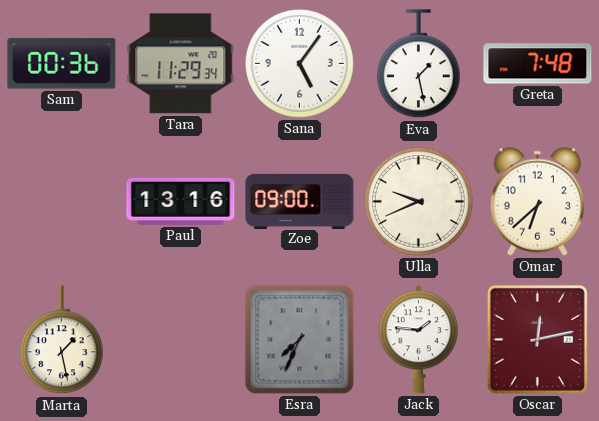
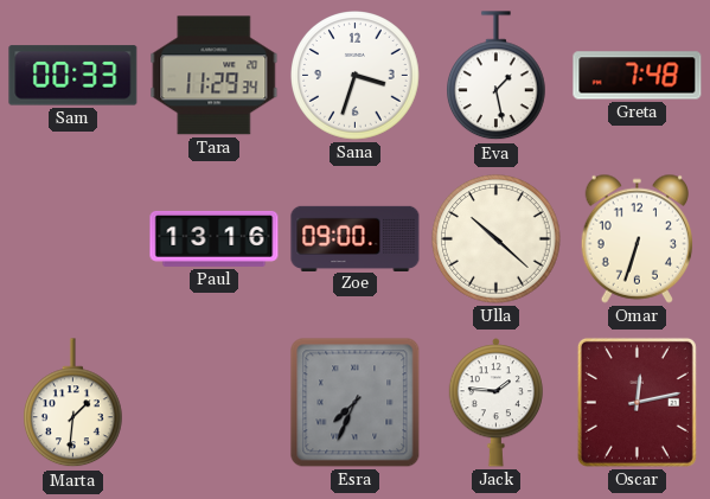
Sam: 00:36 -> 00:33
Sana: 5:06 -> 3:33
Ulla: 9:41 -> 10:22
Omar: 6:38 -> 6:33
Marta: 1:28 -> 1:31
